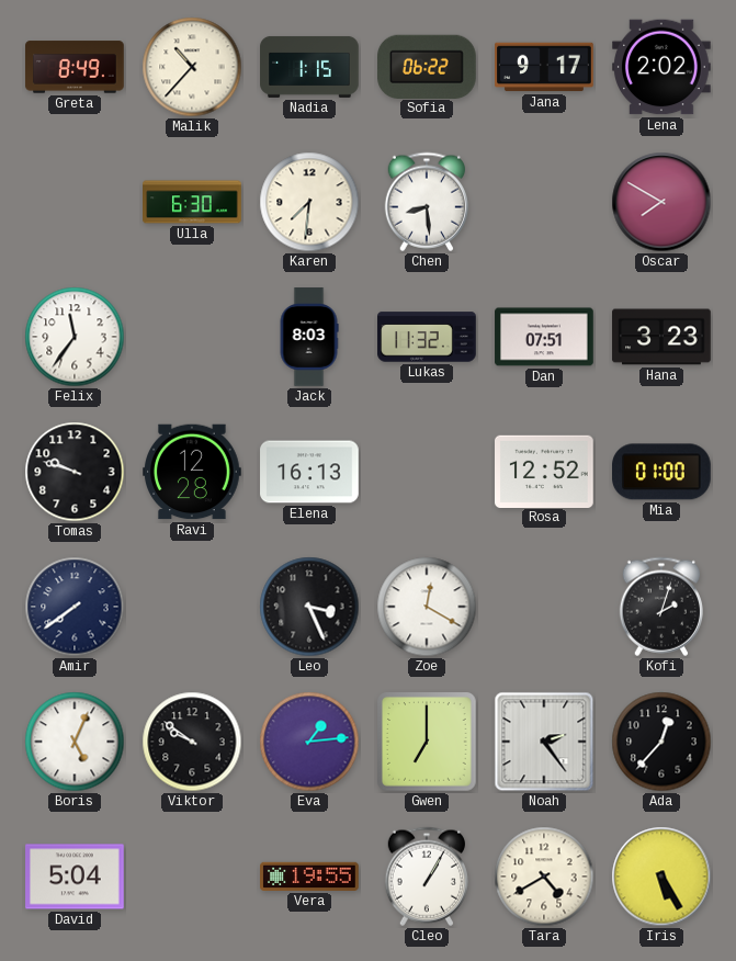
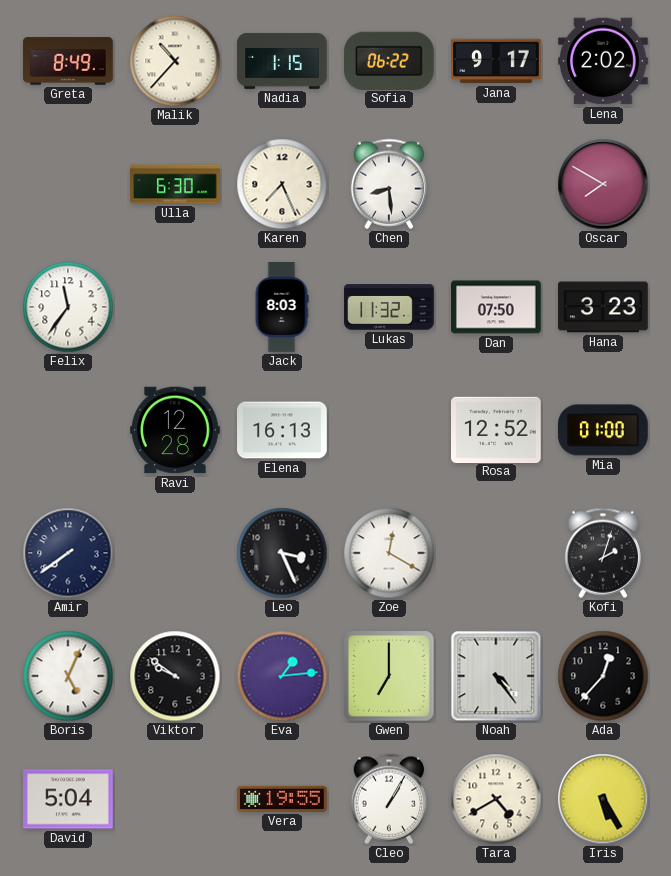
Karen: 7:31 -> 7:26
Dan: 07:51 -> 07:50
Tomas: 9:48 -> none
Noah: 2:24 -> 4:24
